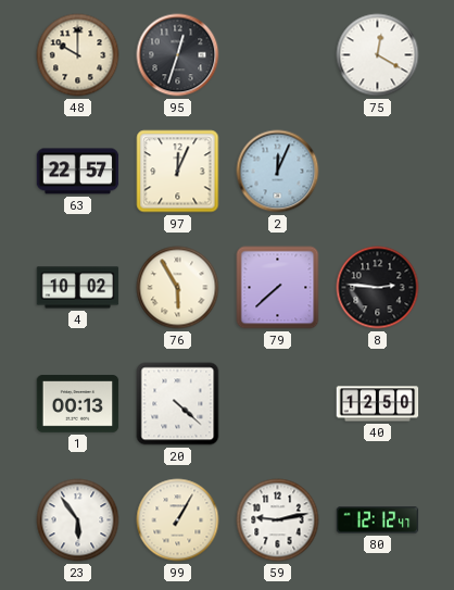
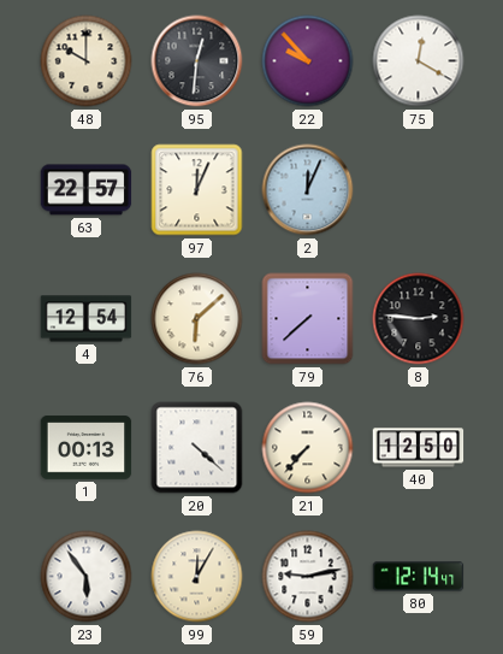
95: 12:33 -> 12:31
22: none -> 9:53
4: 10:02 -> 12:54
76: 5:55 -> 6:08
21: none -> 7:37
99: 1:05 -> 12:05
80: 12:12 -> 12:14
